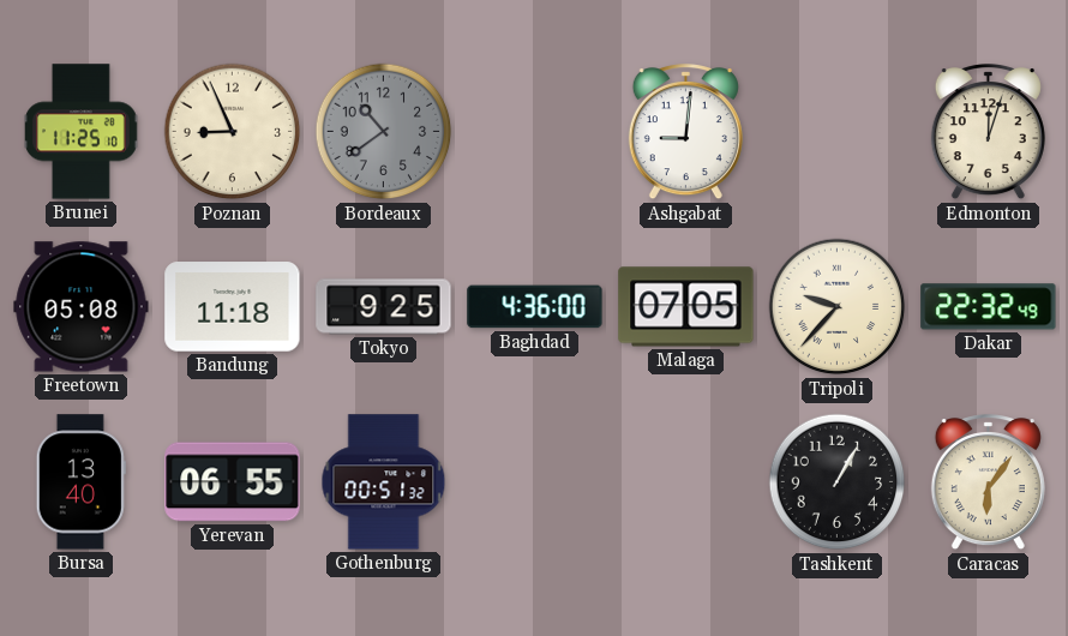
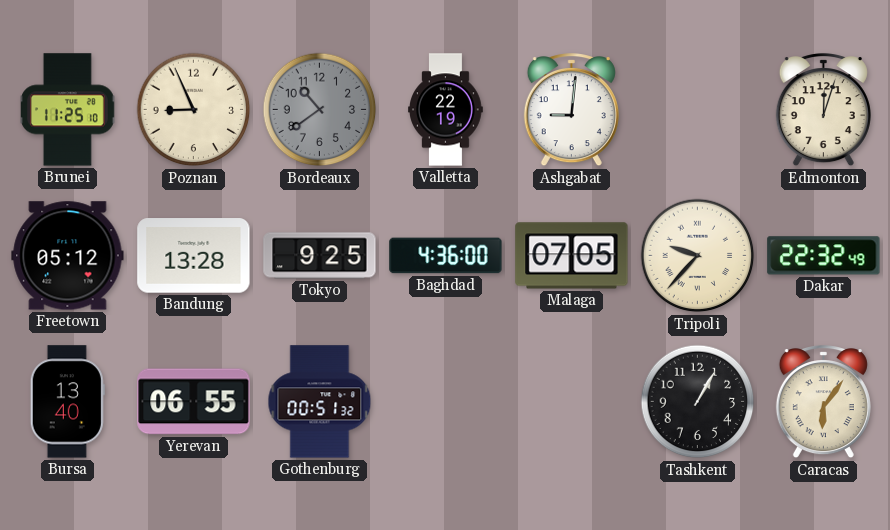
Valletta: none -> 22:19
Freetown: 05:08 -> 05:12
Bandung: 11:18 -> 13:28
